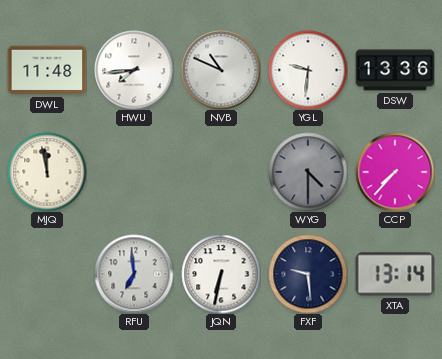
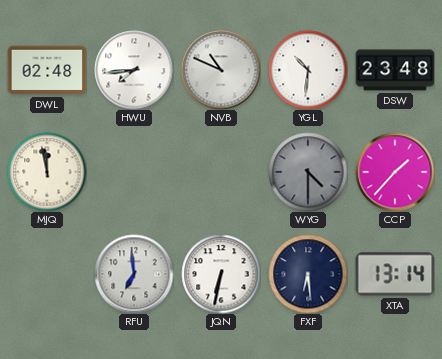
DWL: 11:48 -> 02:48
YGL: 9:31 -> 10:31
DSW: 13:36 -> 23:48
CCP: 7:37 -> 1:37
FXF: 9:29 -> 6:29
